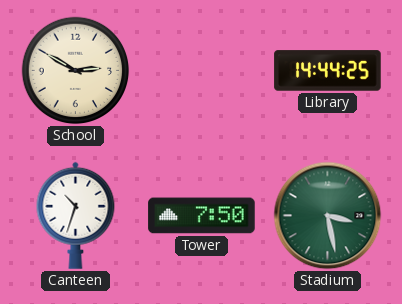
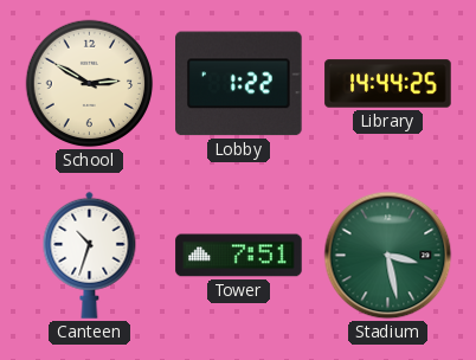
Lobby: none -> 1:22
Tower: 7:50 -> 7:51
